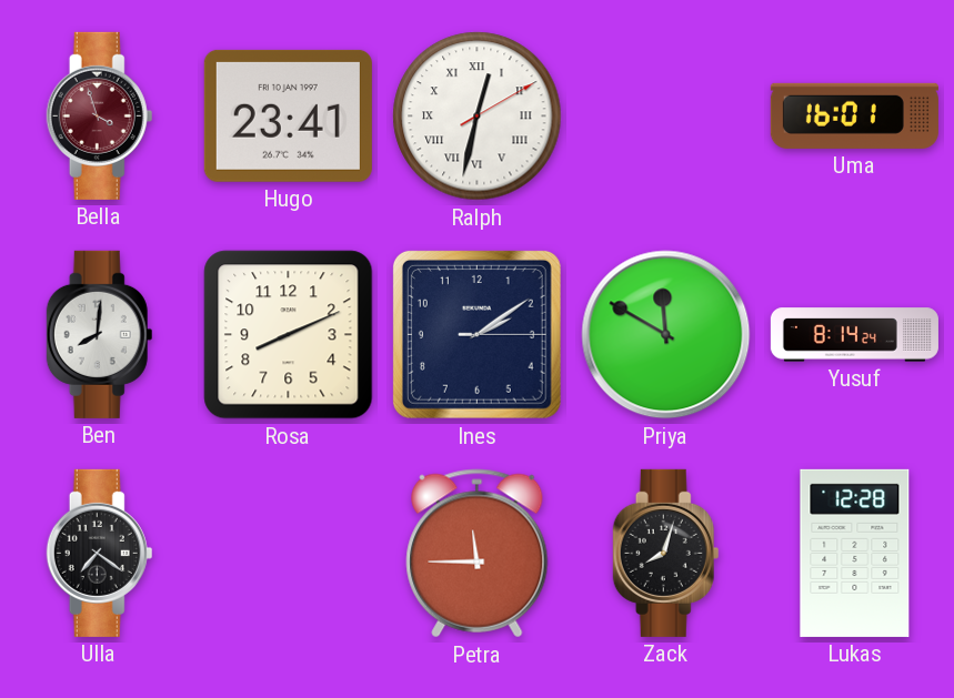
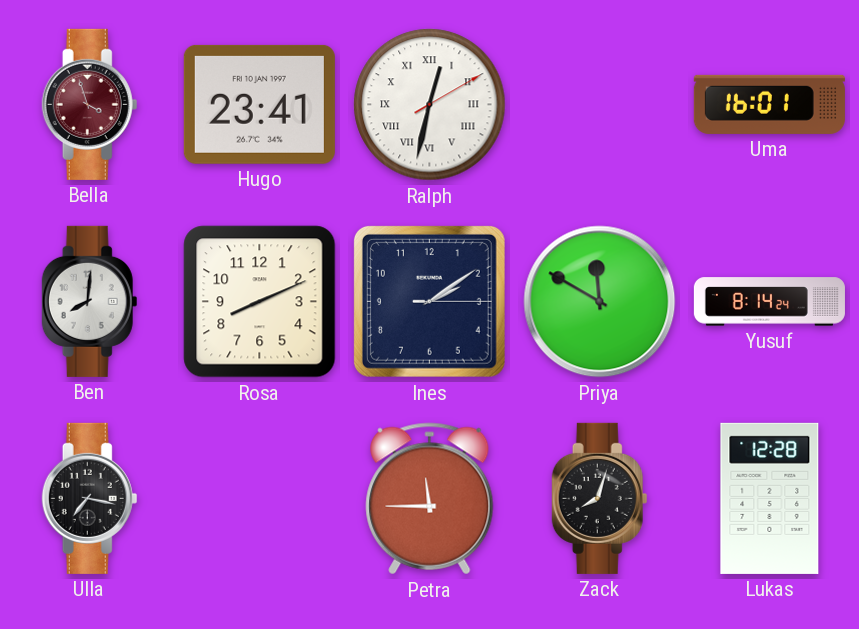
Ulla: 7:21 -> 7:17
